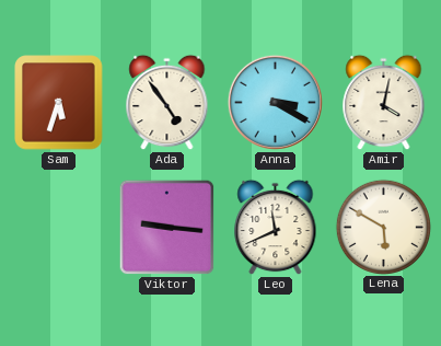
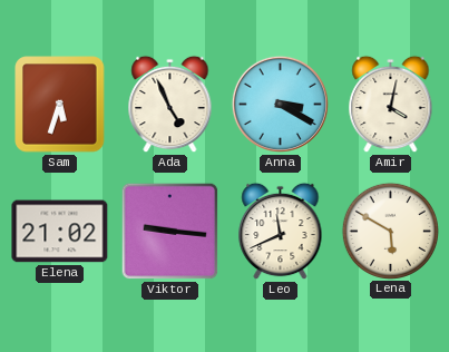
Ada: 4:54 -> 4:56
Elena: none -> 21:02
